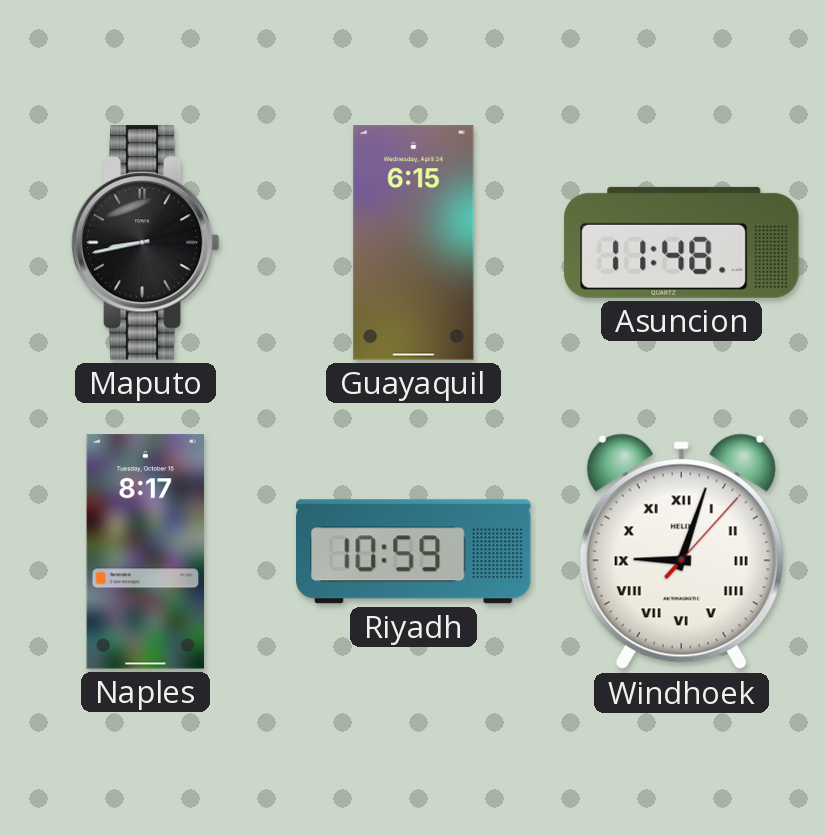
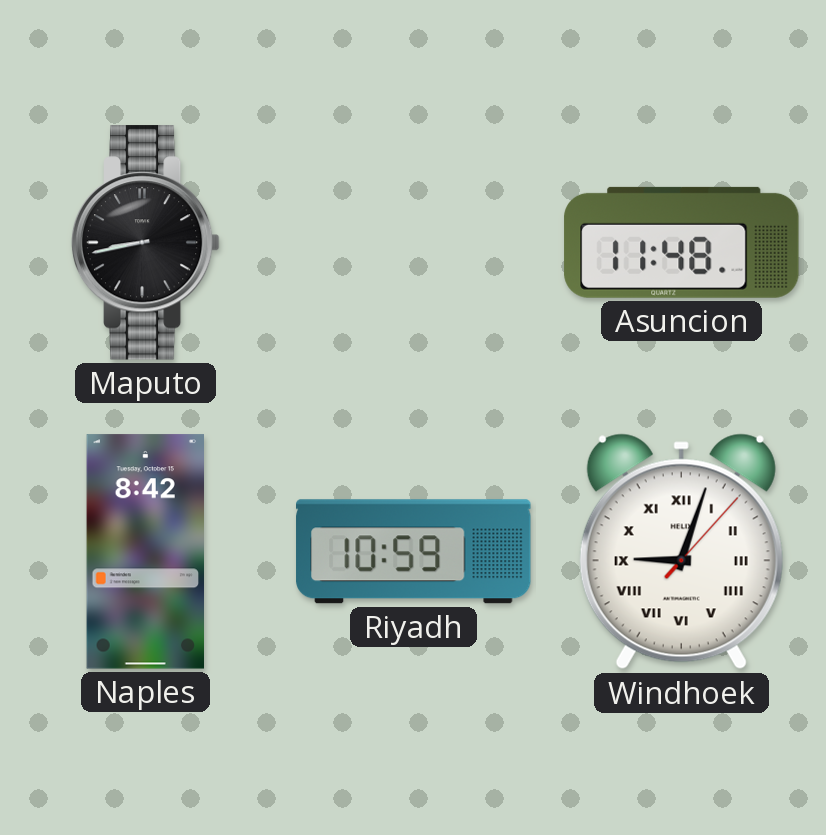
Guayaquil: 6:15 -> none
Naples: 8:17 -> 8:42
